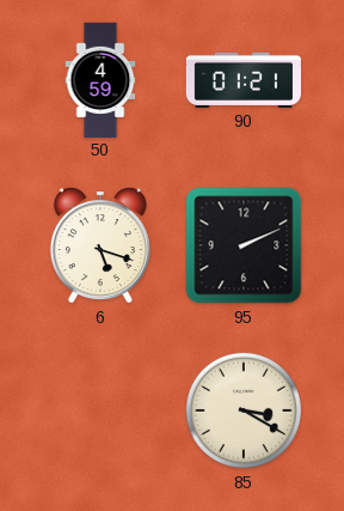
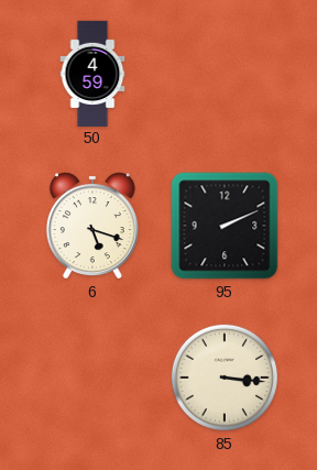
90: 01:21 -> none
85: 3:20 -> 3:16
